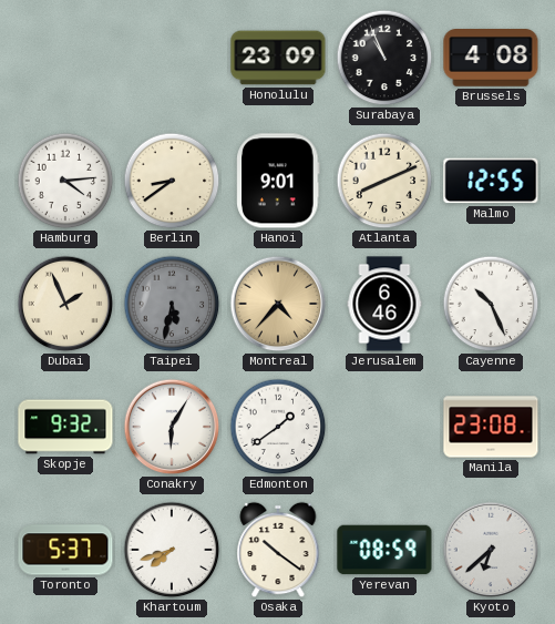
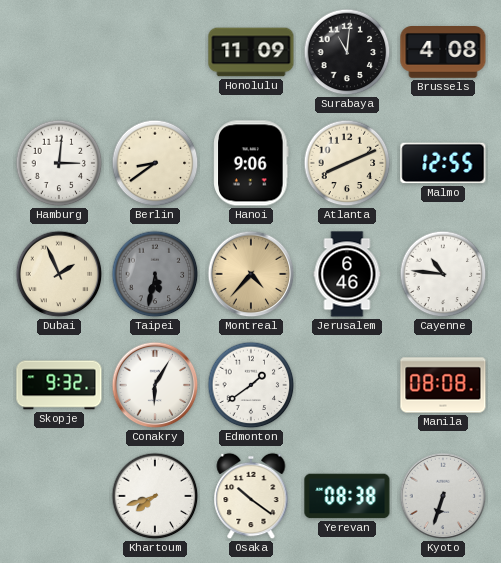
Honolulu: 23:09 -> 11:09
Surabaya: 10:56 -> 11:01
Hamburg: 4:14 -> 3:01
Hanoi: 9:01 -> 9:06
Cayenne: 10:26 -> 10:46
Manila: 23:08 -> 08:08
Toronto: 5:37 -> none
Yerevan: 08:59 -> 08:38
Kyoto: 6:38 -> 6:33
